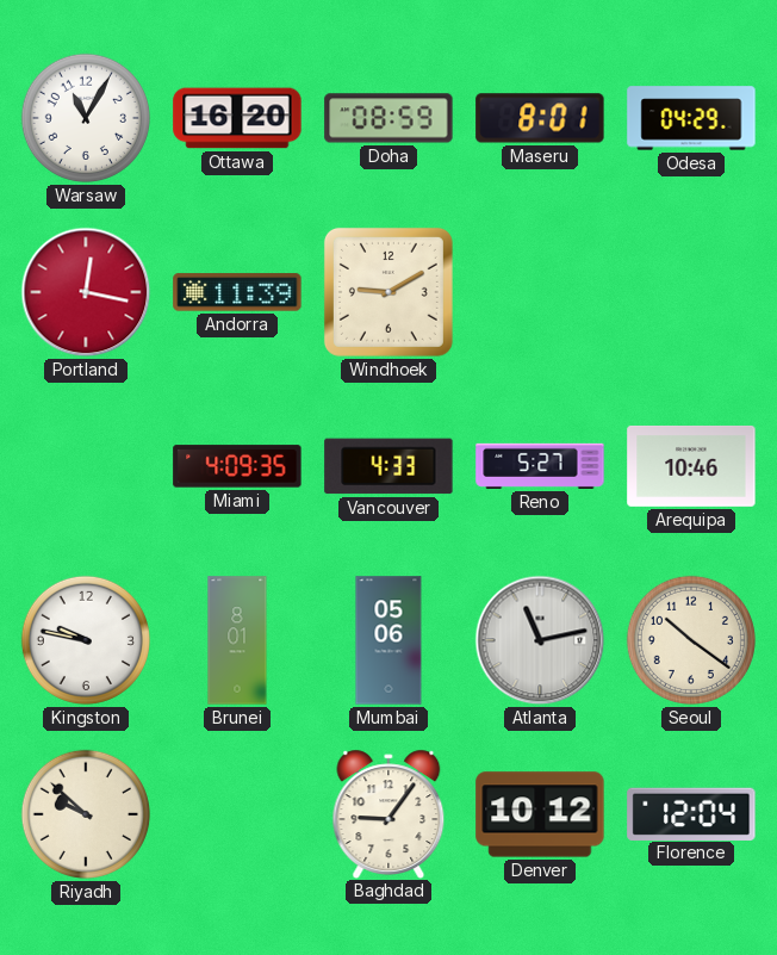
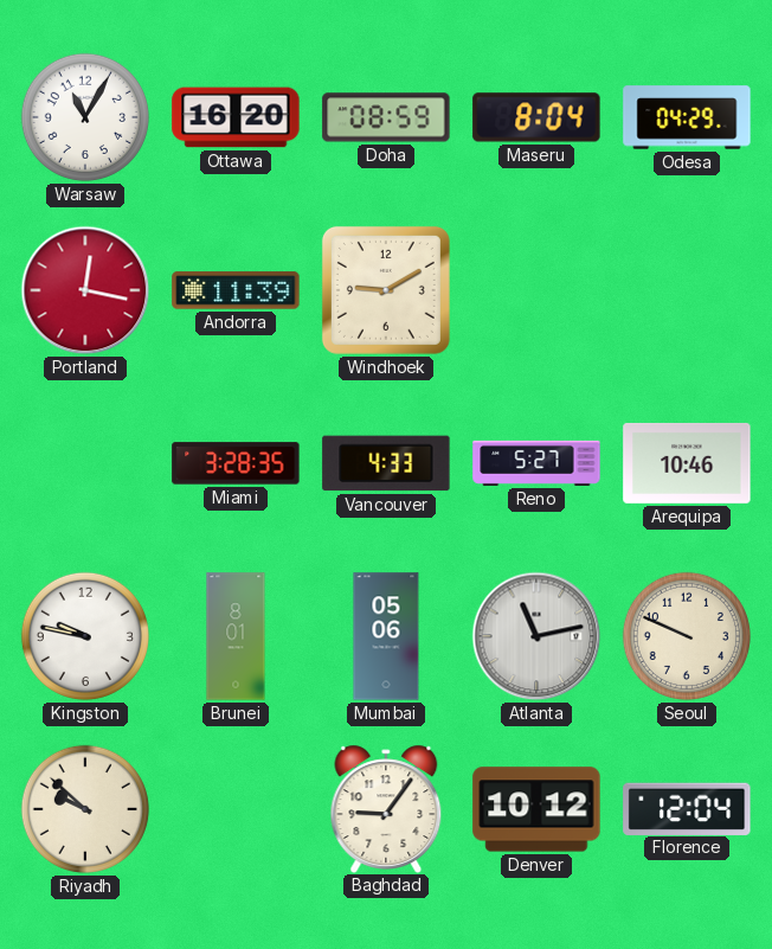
Maseru: 8:01 -> 8:04
Miami: 4:09 -> 3:28
Seoul: 10:21 -> 9:49
